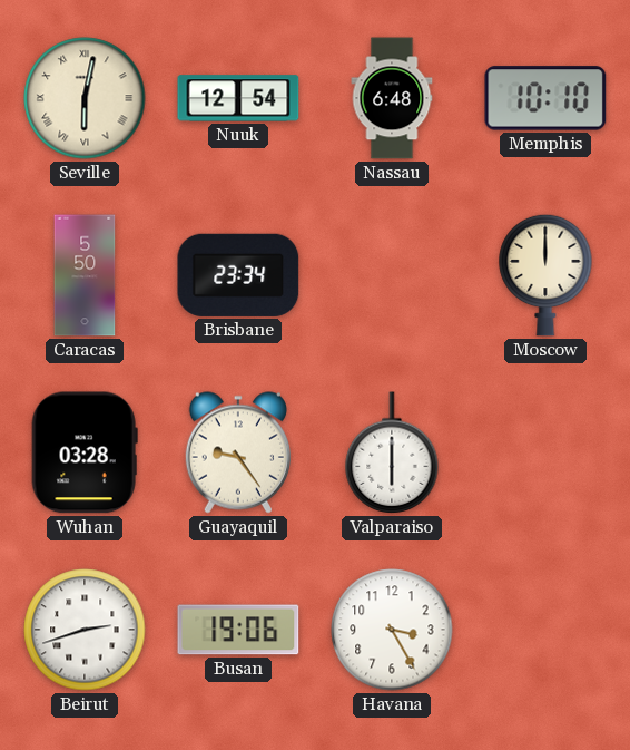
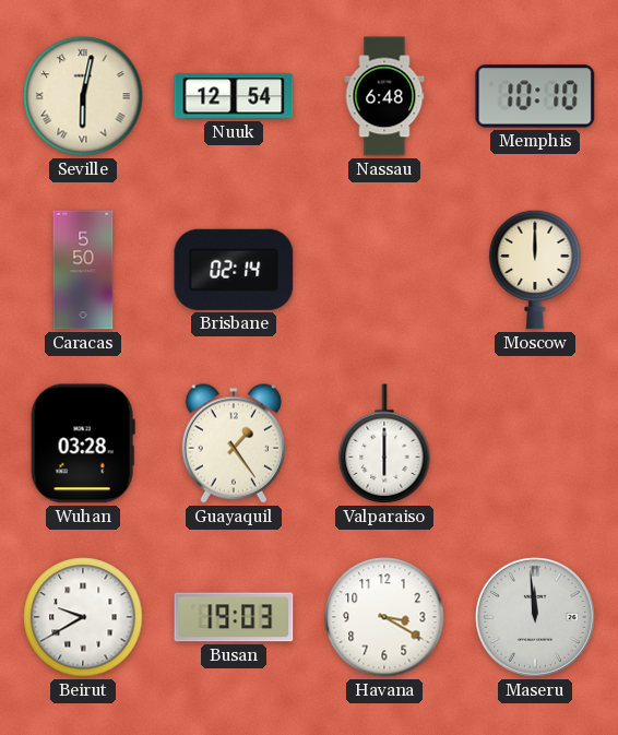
Brisbane: 23:34 -> 02:14
Guayaquil: 9:24 -> 1:24
Beirut: 2:42 -> 9:40
Busan: 19:06 -> 19:03
Havana: 3:25 -> 3:20
Maseru: none -> 11:59
